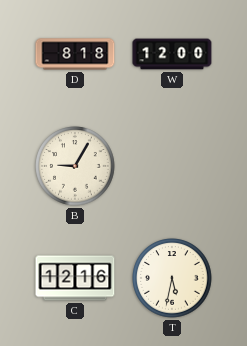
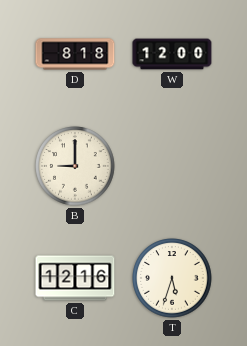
B: 9:05 -> 9:00
T: 5:32 -> 5:33
